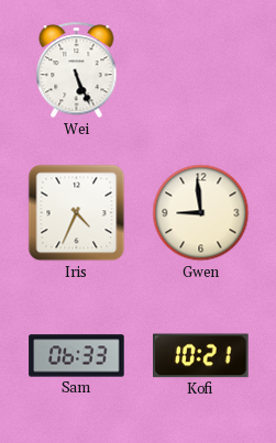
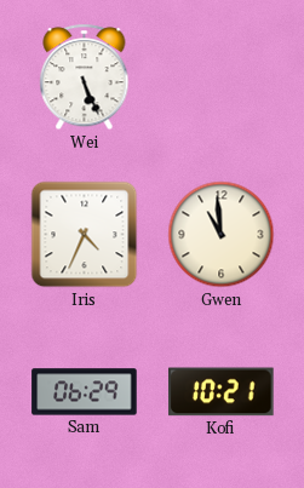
Gwen: 8:59 -> 10:59
Sam: 06:33 -> 06:29
